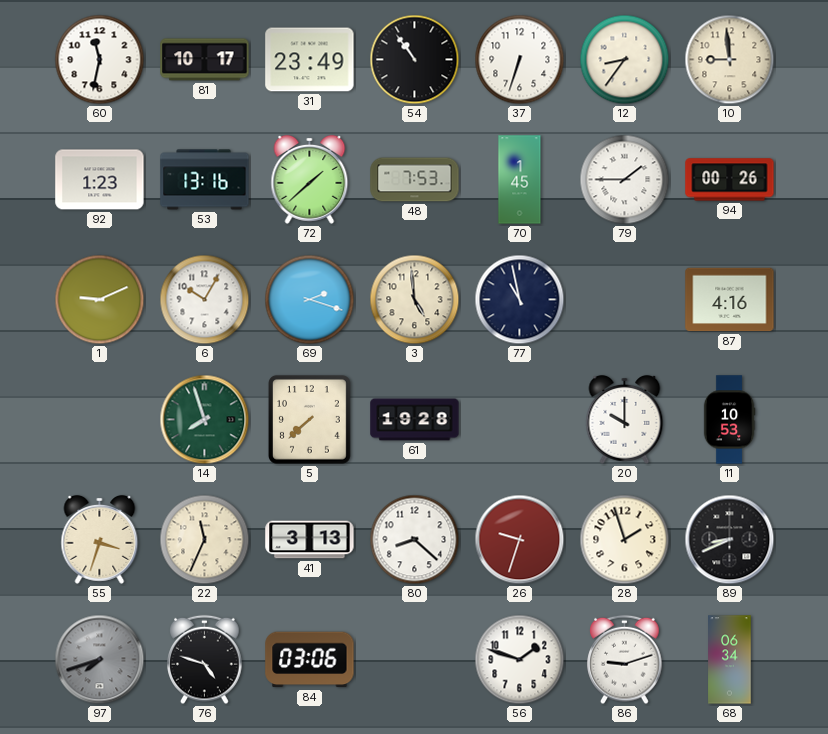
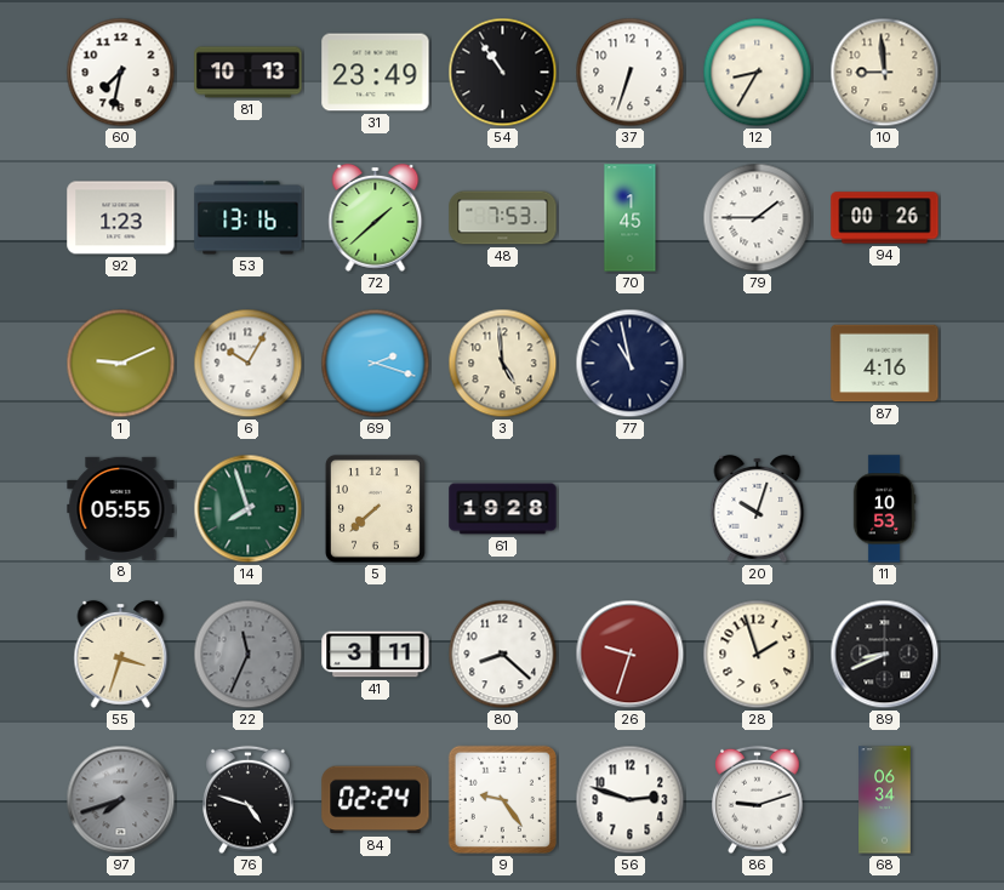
60: 11:32 -> 7:32
81: 10:17 -> 10:13
12: 8:36 -> 8:35
8: none -> 05:55
20: 10:00 -> 10:03
22 dial: cream -> grey
41: 3:13 -> 3:11
84: 03:06 -> 02:24
9: none -> 9:24
56: 1:48 -> 2:48
